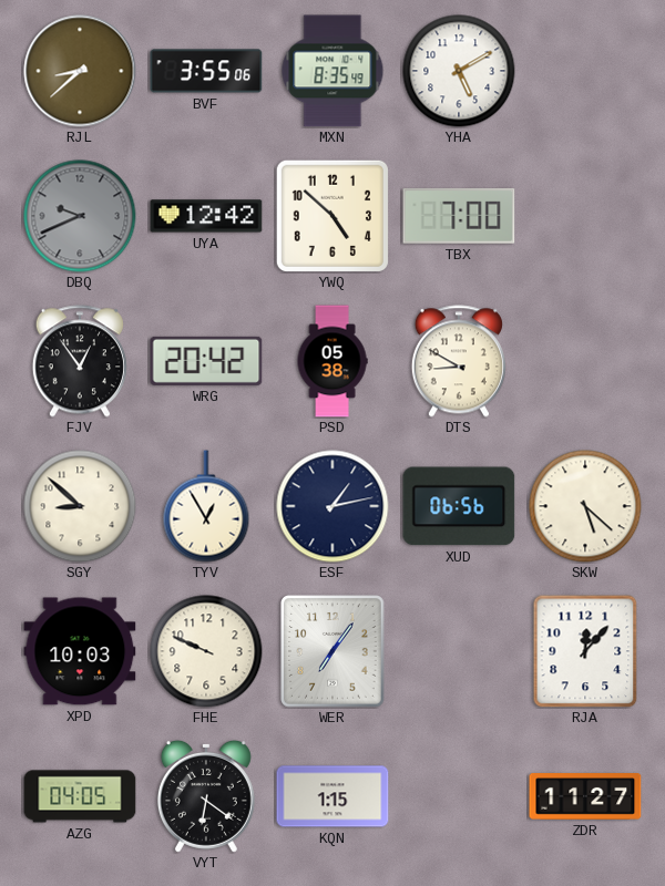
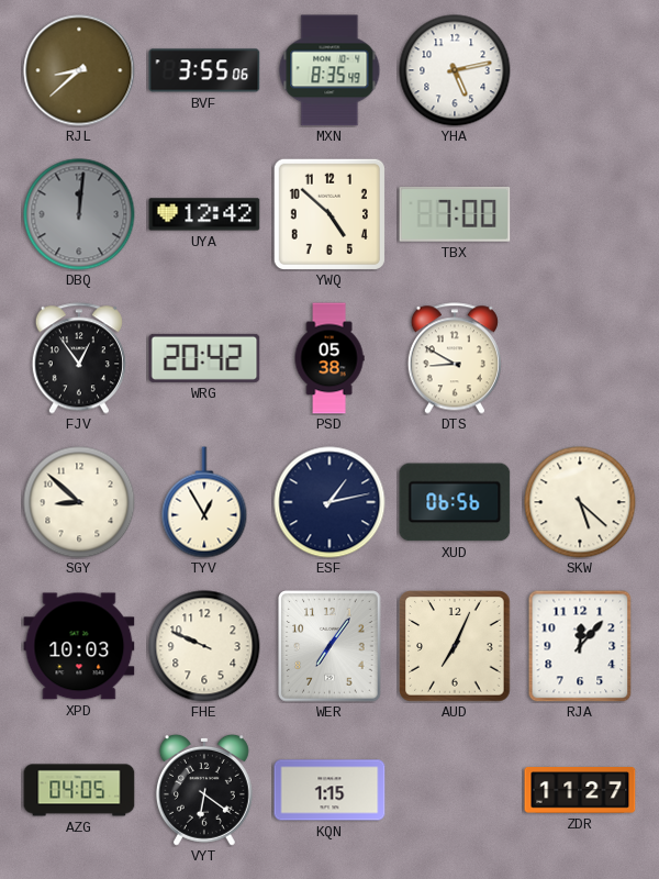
YHA: 5:10 -> 5:13
DBQ: 9:41 -> 12:01
AUD: none -> 7:04
